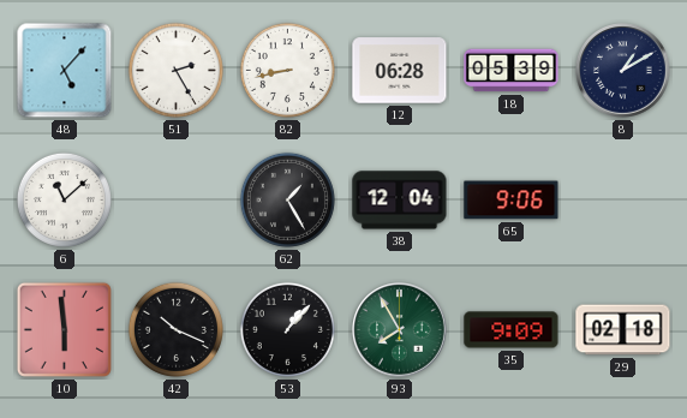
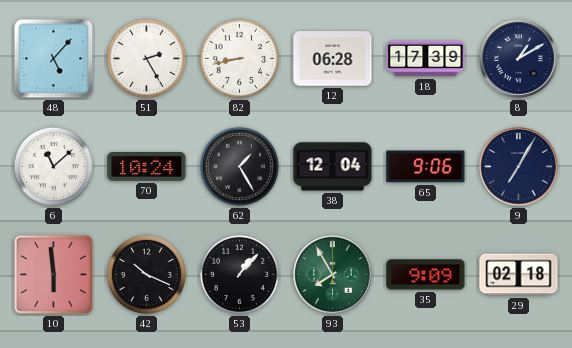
18: 05:39 -> 17:39
70: none -> 10:24
9: none -> 7:05
